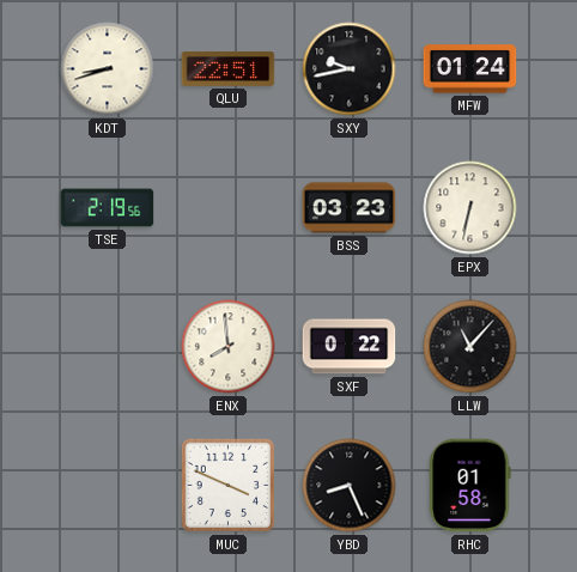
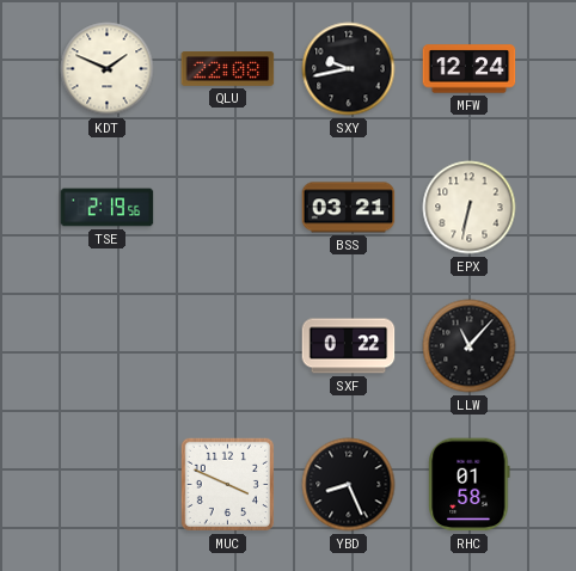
KDT: 8:42 -> 1:49
QLU: 22:51 -> 22:08
MFW: 01:24 -> 12:24
BSS: 03:23 -> 03:21
ENX: 7:59 -> none
